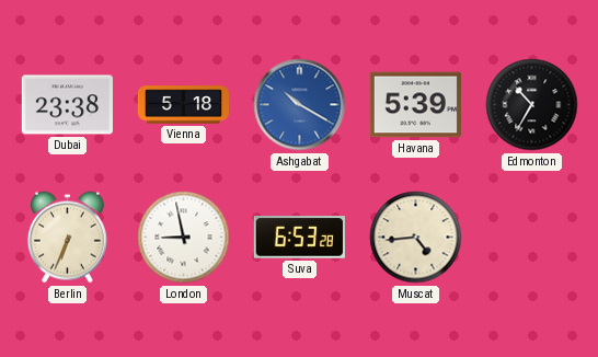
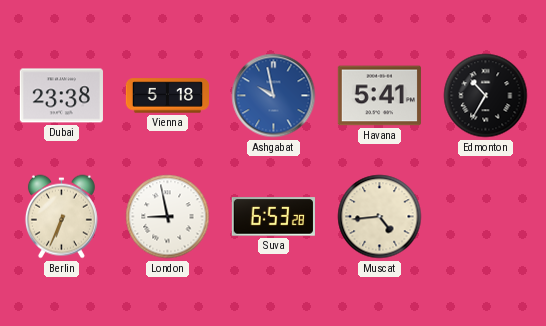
Ashgabat: 10:20 -> 9:58
Havana: 5:39 -> 5:41
